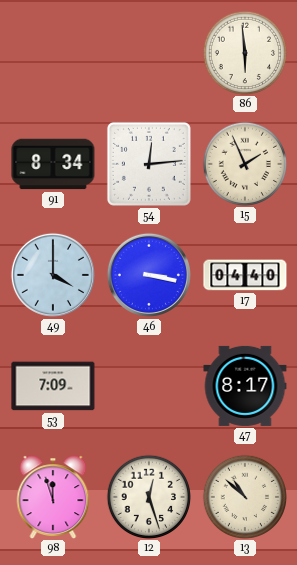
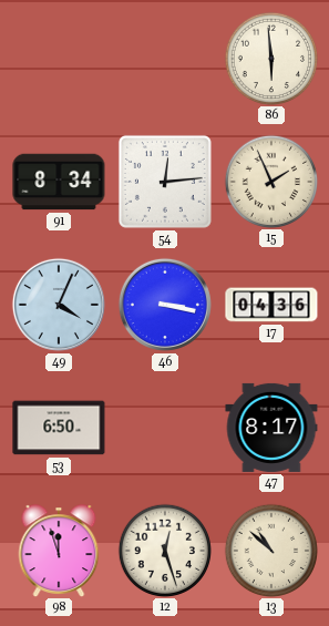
49: 4:00 -> 4:04
17: 04:40 -> 04:36
53: 7:09 -> 6:50
